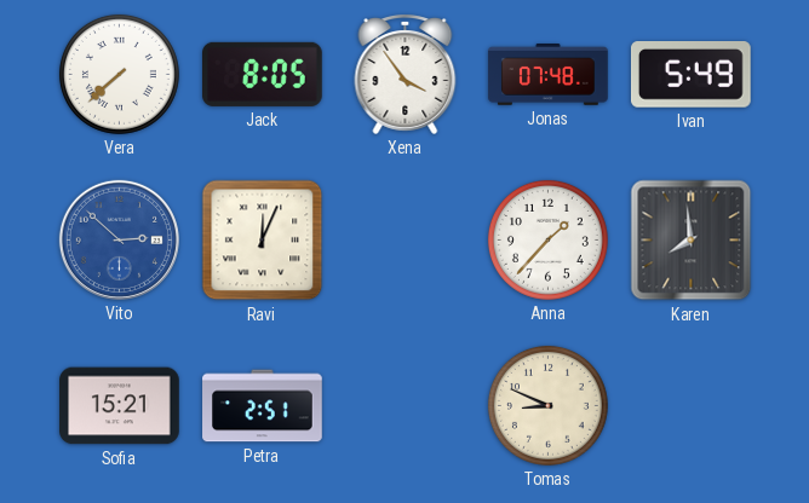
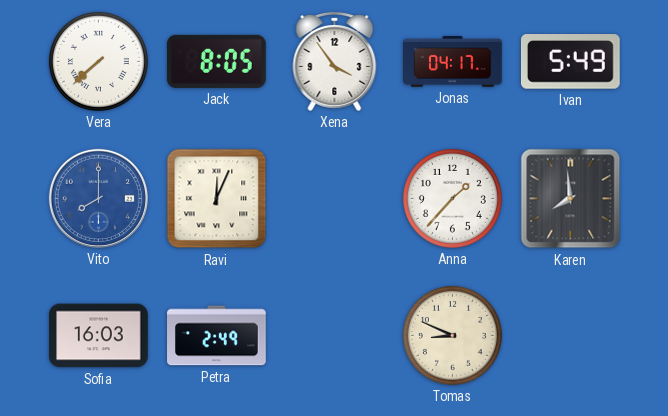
Jonas: 07:48 -> 04:17
Vito: 2:52 -> 8:00
Sofia: 15:21 -> 16:03
Petra: 2:51 -> 2:49
